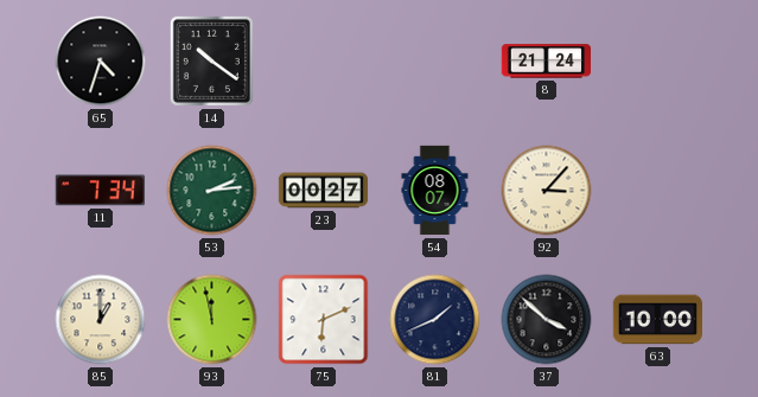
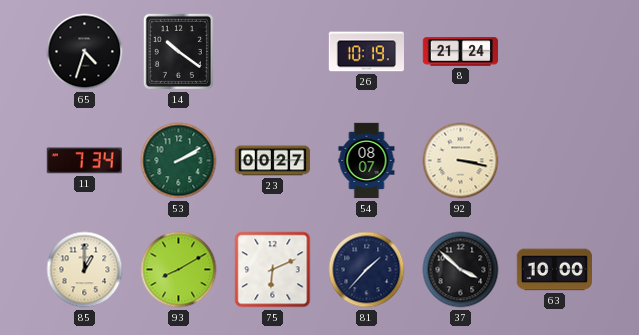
26: none -> 10:19
53: 2:14 -> 2:10
92: 3:07 -> 3:17
93: 11:58 -> 8:10
81: 1:41 -> 1:37
